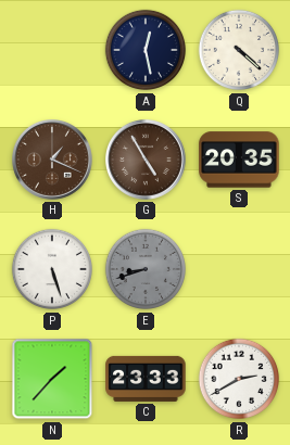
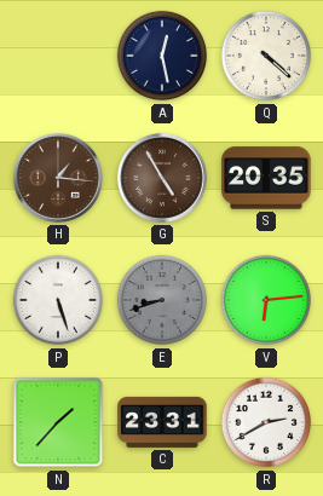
H: 1:19 -> 1:16
V: none -> 6:14
C: 23:33 -> 23:31
